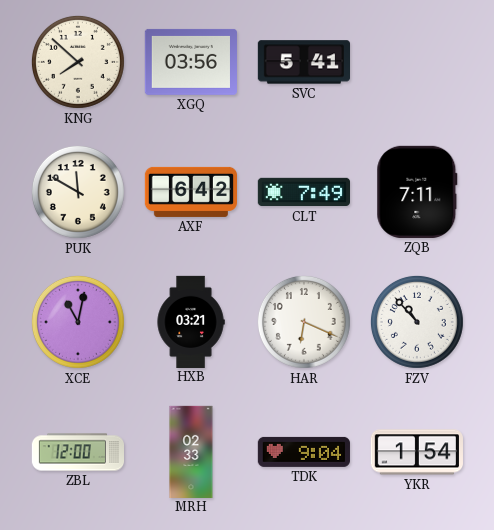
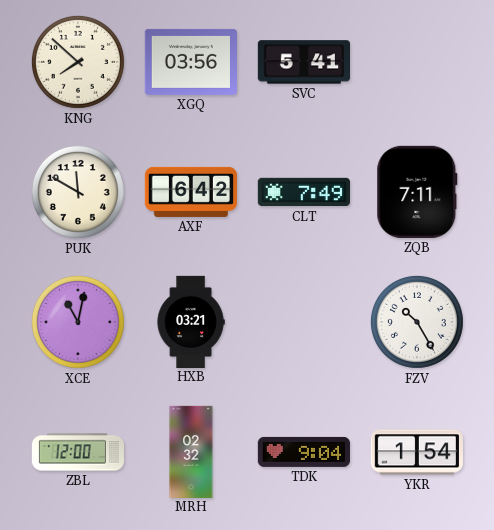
HAR: 6:19 -> none
FZV: 10:53 -> 10:25
MRH: 02:33 -> 02:32
